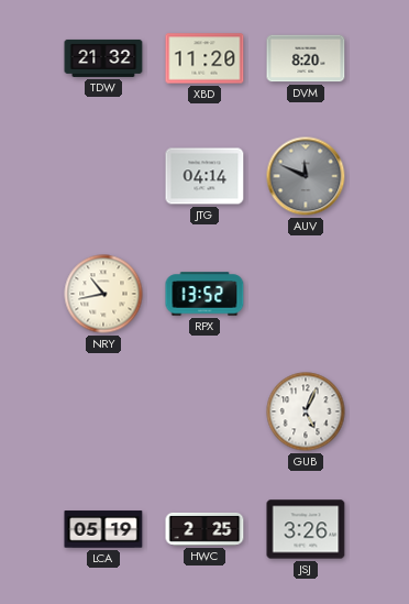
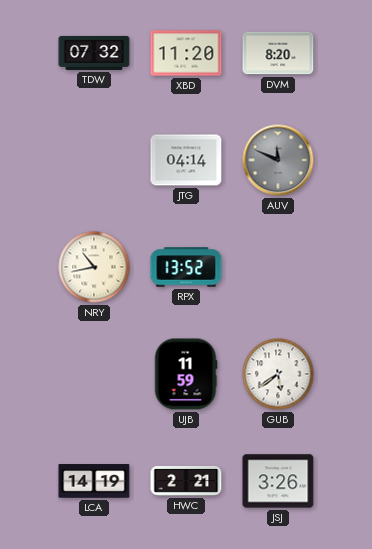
TDW: 21:32 -> 07:32
UJB: none -> 11:59
GUB: 5:04 -> 5:39
LCA: 05:19 -> 14:19
HWC: 2:25 -> 2:21
